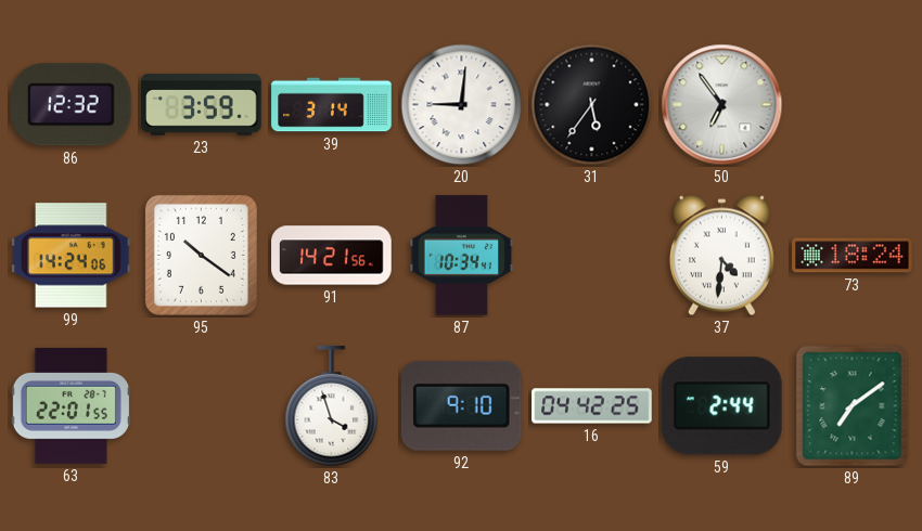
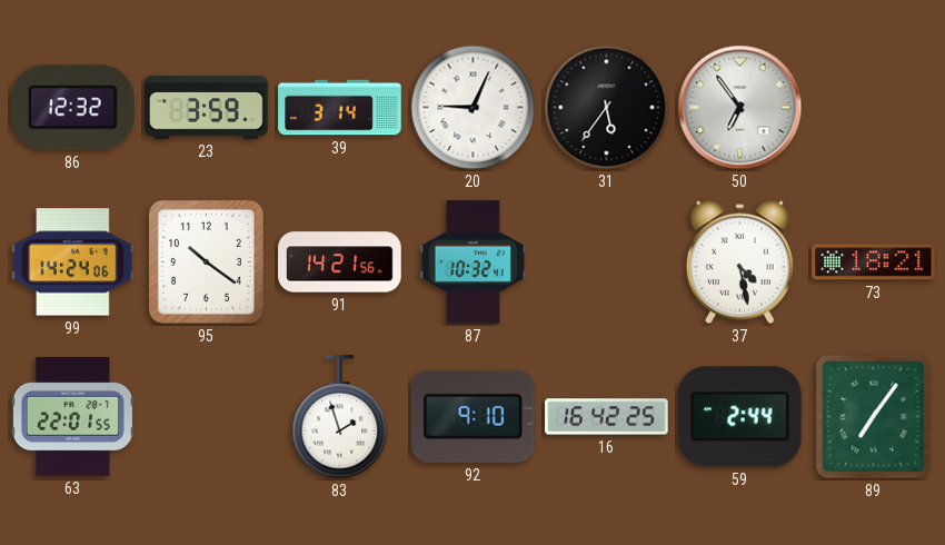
20: 9:01 -> 9:04
87: 10:34 -> 10:32
37: 4:31 -> 4:28
73: 18:24 -> 18:21
83: 3:57 -> 1:57
16: 04:42 -> 16:42
89: 7:09 -> 7:06
